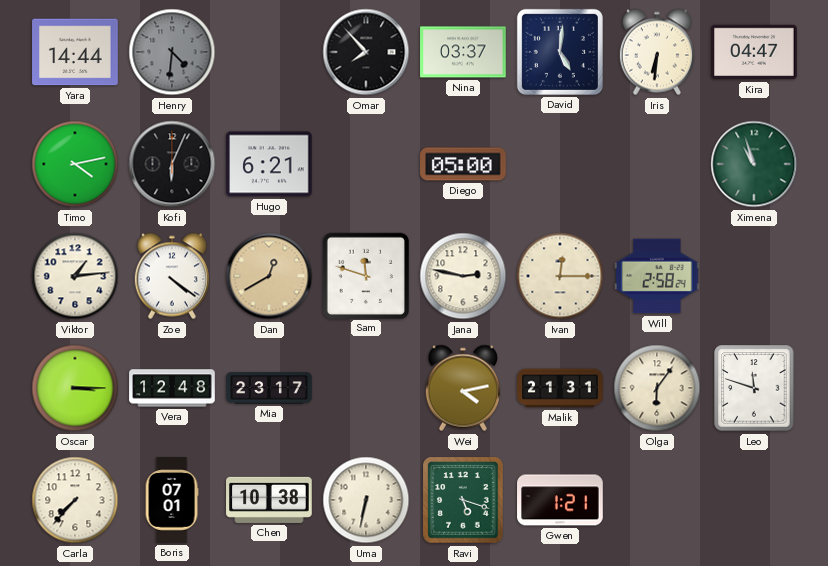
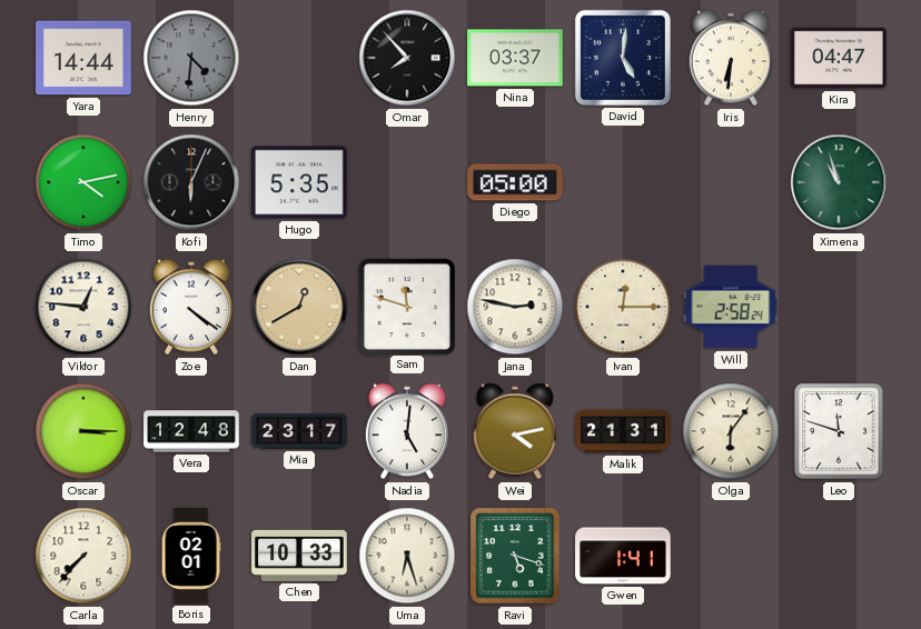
Hugo: 6:21 -> 5:35
Viktor: 1:14 -> 12:46
Nadia: none -> 5:01
Boris: 07:01 -> 02:01
Chen: 10:38 -> 10:33
Uma: 6:32 -> 6:27
Gwen: 1:21 -> 1:41
